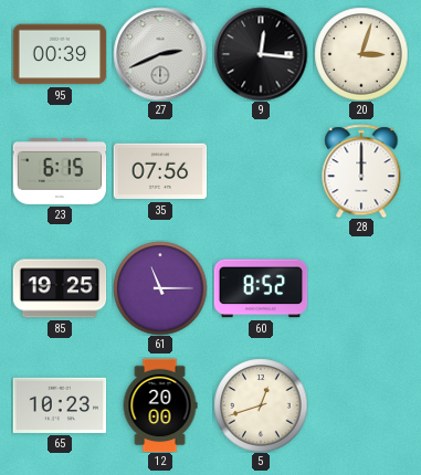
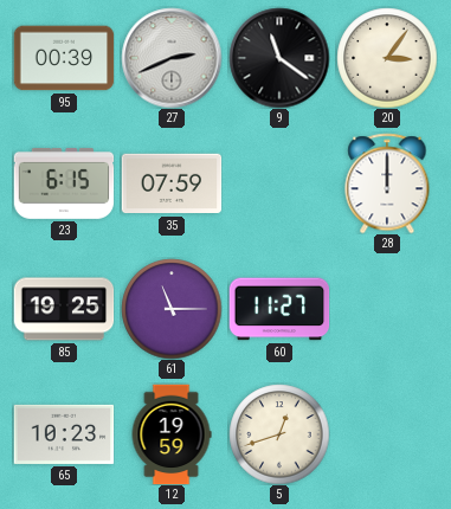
9: 12:16 -> 11:21
20: 3:03 -> 3:06
35: 07:56 -> 07:59
60: 8:52 -> 11:27
12: 20:00 -> 19:59
